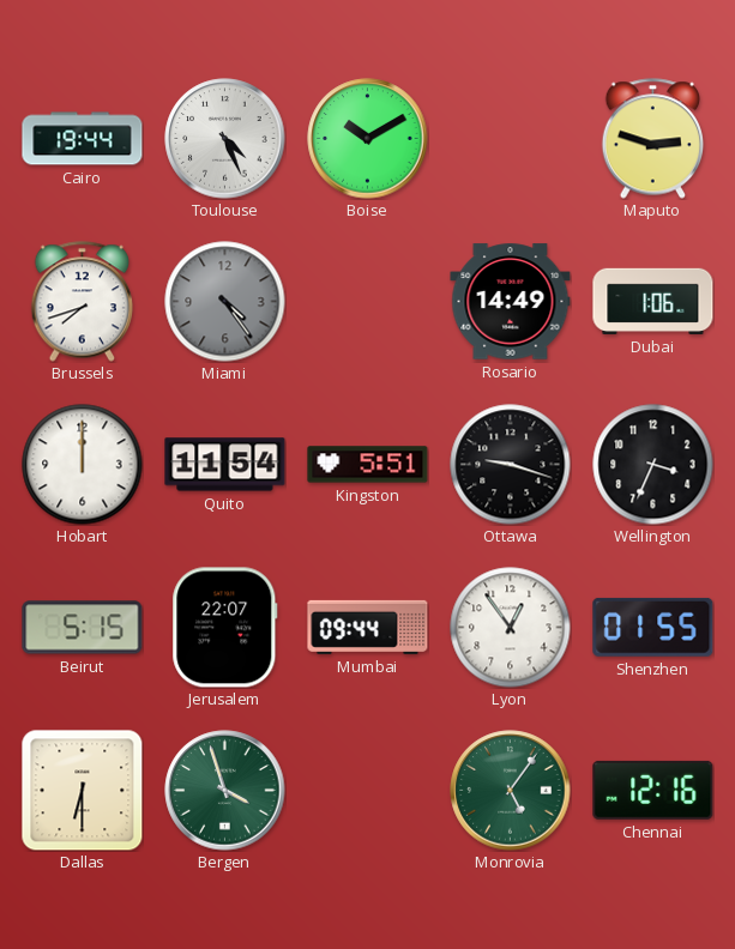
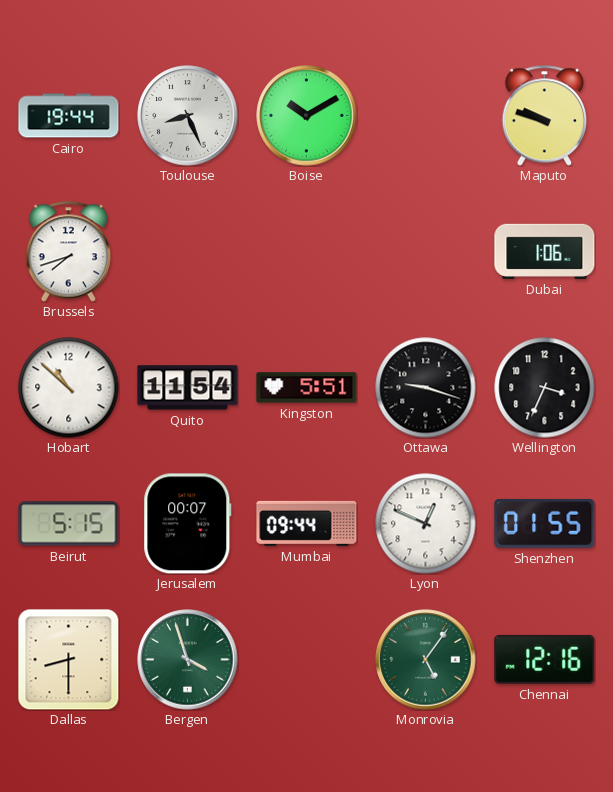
Toulouse: 4:26 -> 8:26
Maputo: 2:48 -> 9:48
Miami: 4:24 -> none
Rosario: 14:49 -> none
Hobart: 12:00 -> 10:52
Jerusalem: 22:07 -> 00:07
Lyon: 12:54 -> 12:49
Dallas: 6:30 -> 8:30
